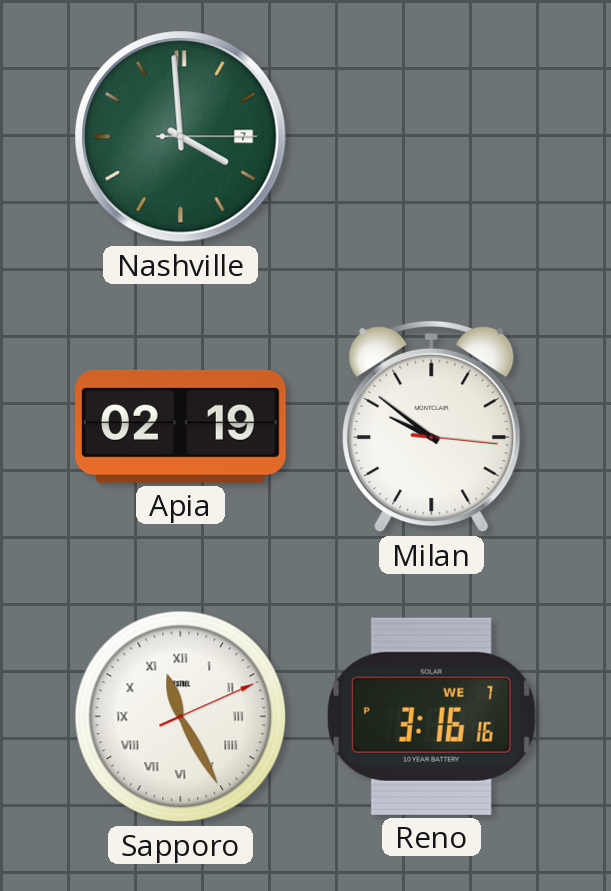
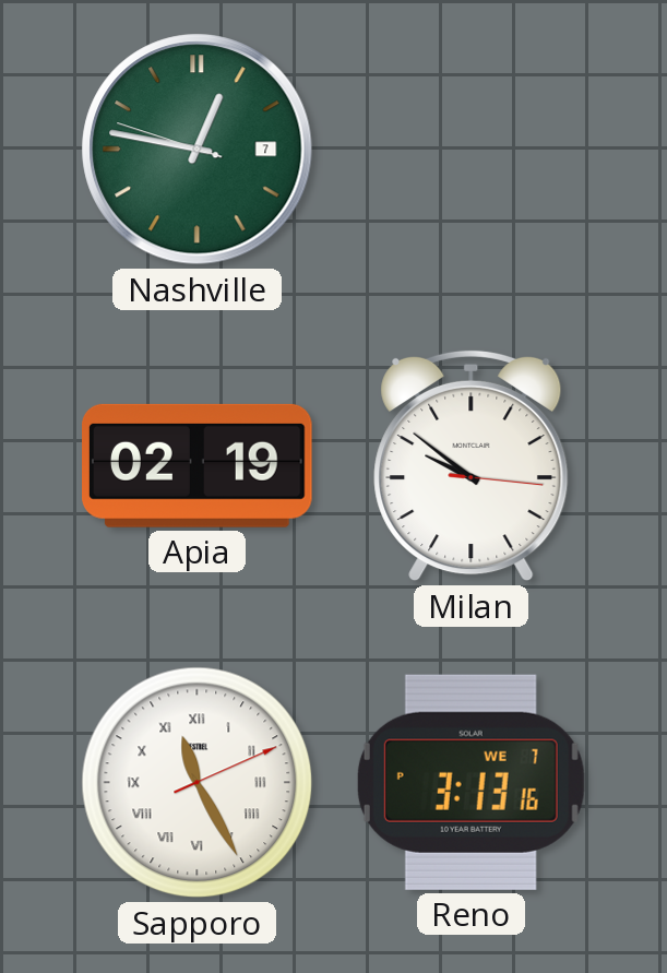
Nashville: 3:59 -> 12:46
Reno: 3:16 -> 3:13
